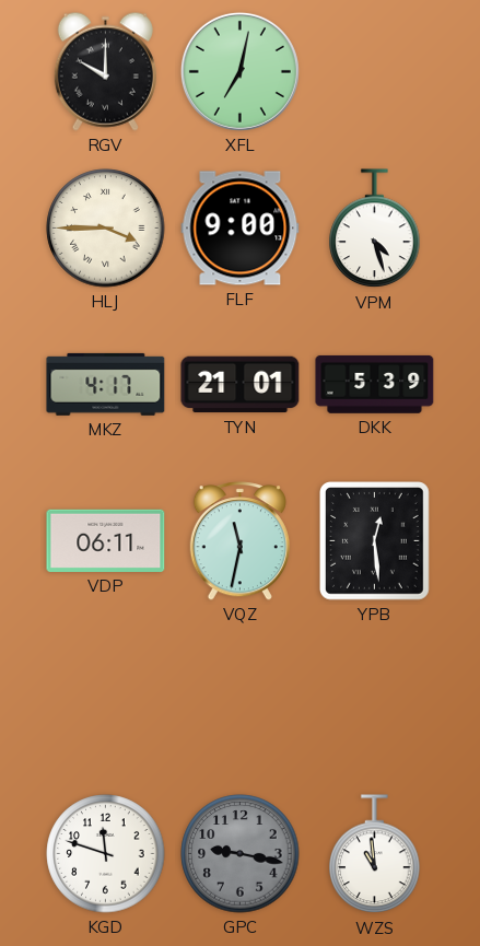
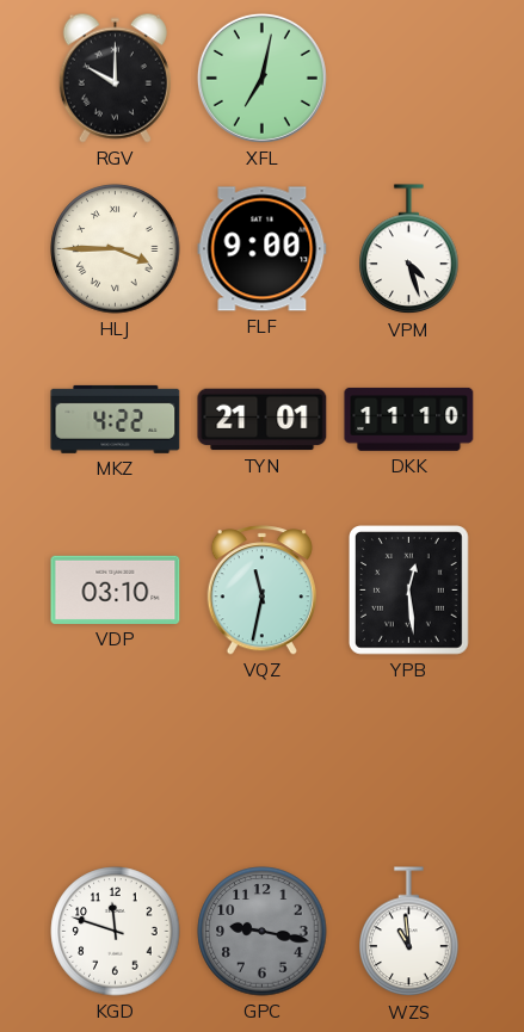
MKZ: 4:17 -> 4:22
DKK: 5:39 -> 11:10
VDP: 06:11 -> 03:10
